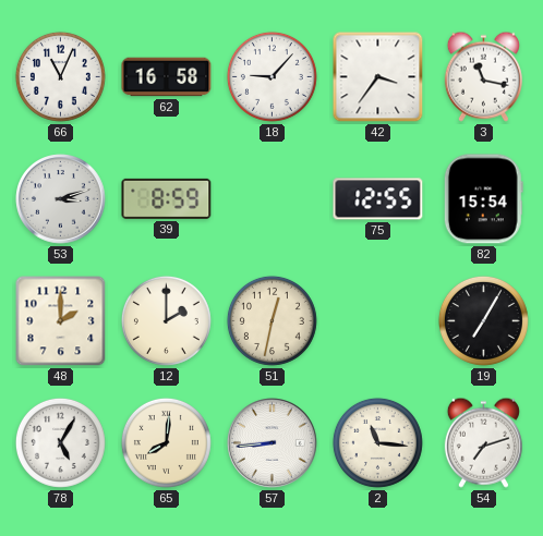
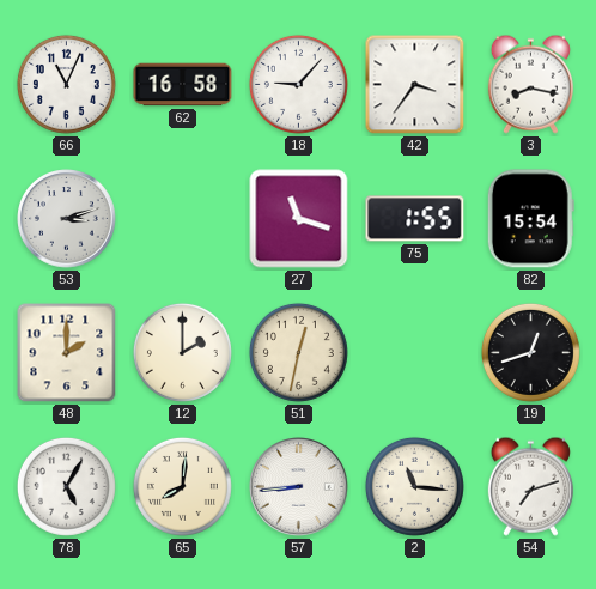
3: 11:17 -> 8:17
39: 8:59 -> none
27: none -> 11:18
75: 12:55 -> 1:55
19: 7:05 -> 12:42
